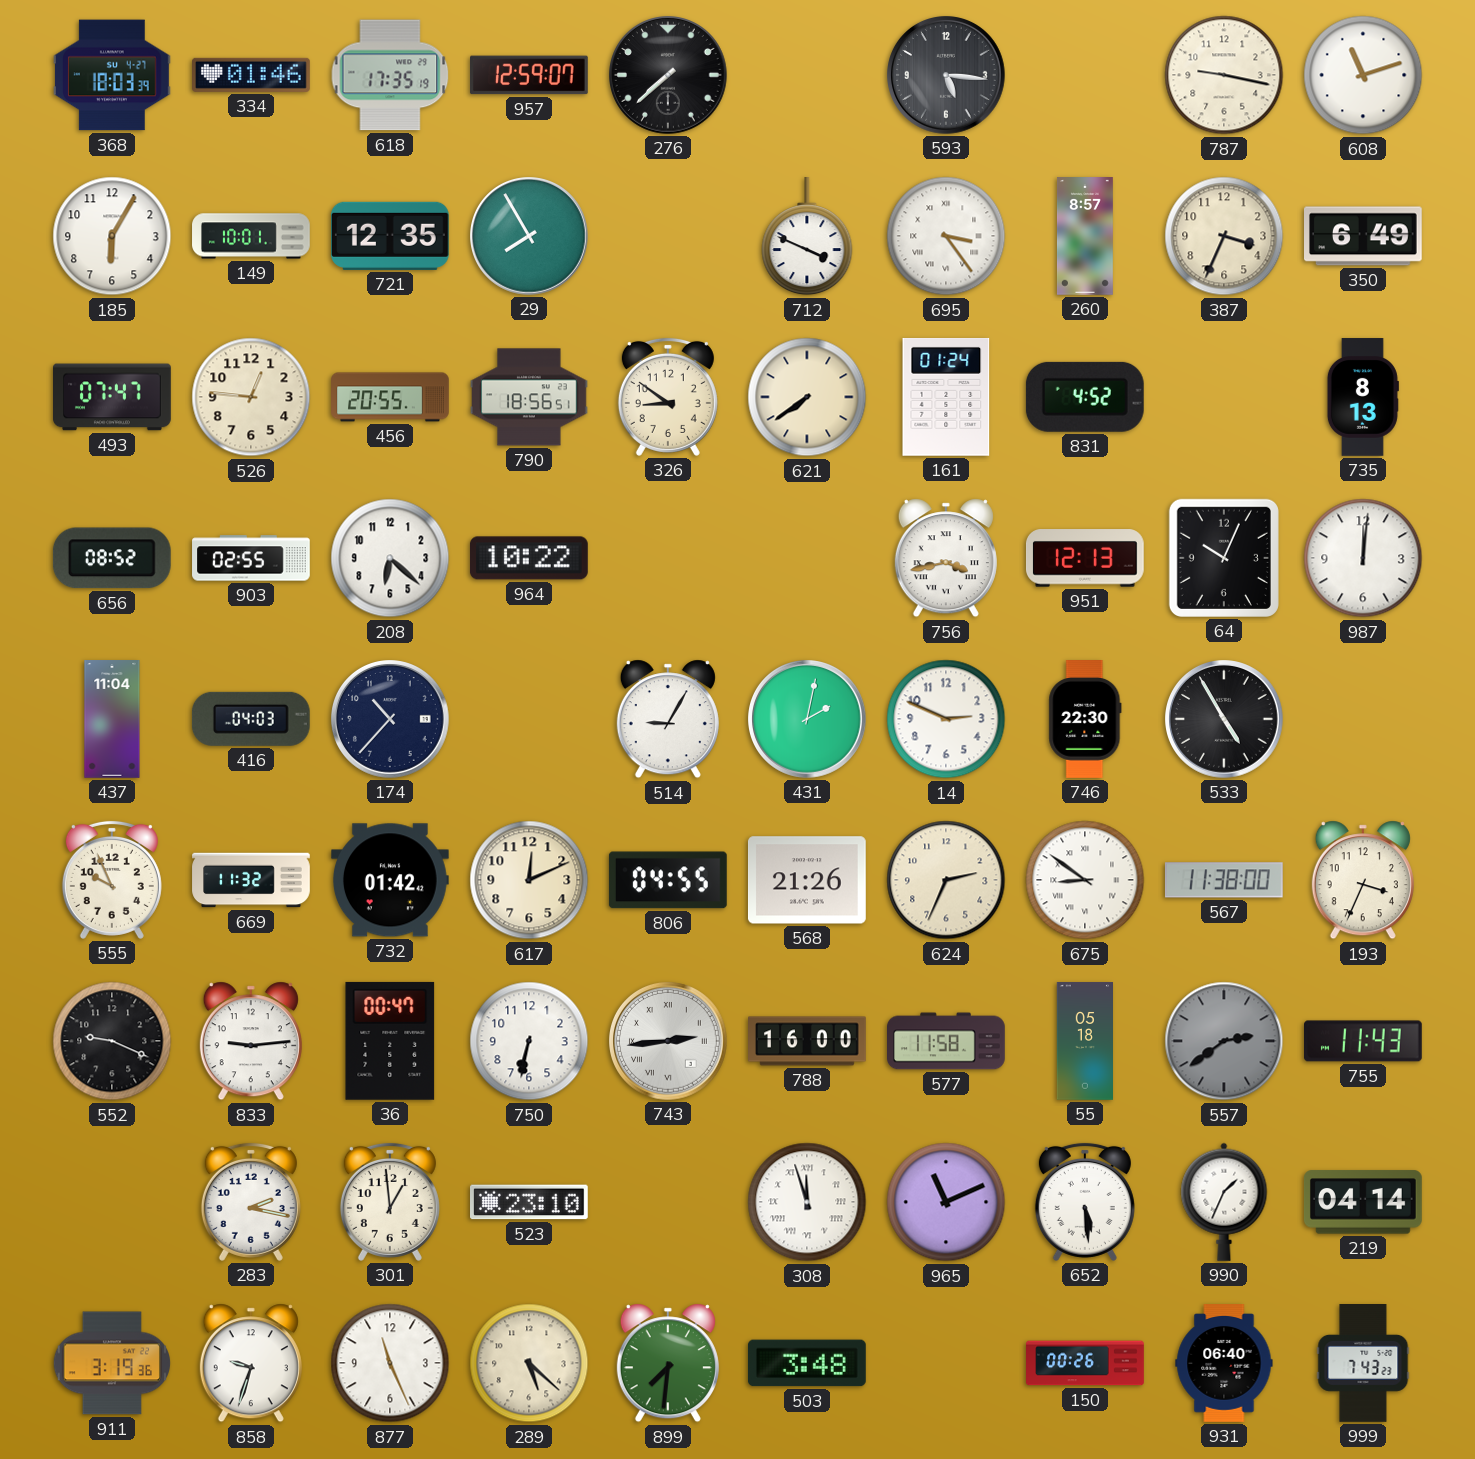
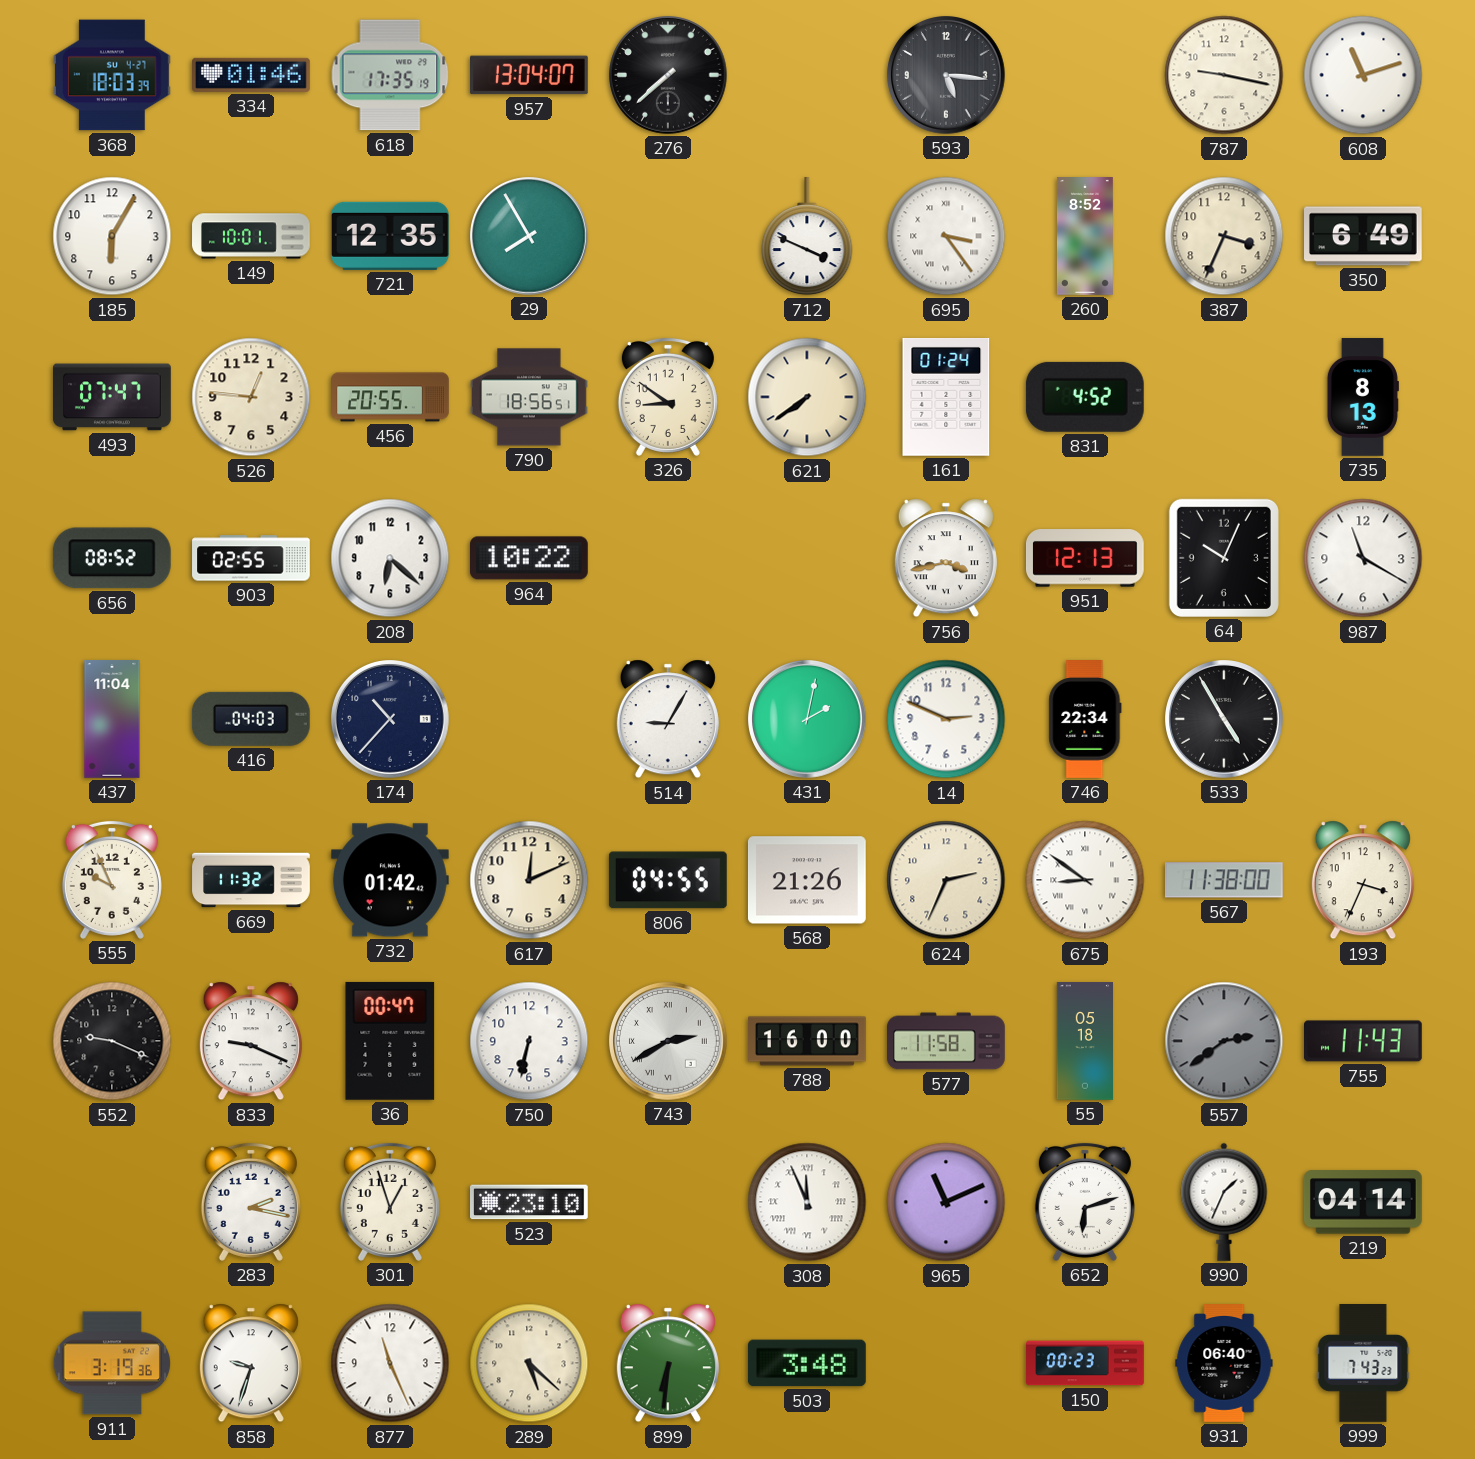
957: 12:59 -> 13:04
260: 8:57 -> 8:52
987: 12:01 -> 11:20
746: 22:30 -> 22:34
833: 9:14 -> 9:19
743: 2:44 -> 2:40
301: 12:59 -> 12:57
308: 11:57 -> 11:56
652: 5:29 -> 6:12
899: 7:31 -> 6:31
150: 00:26 -> 00:23
